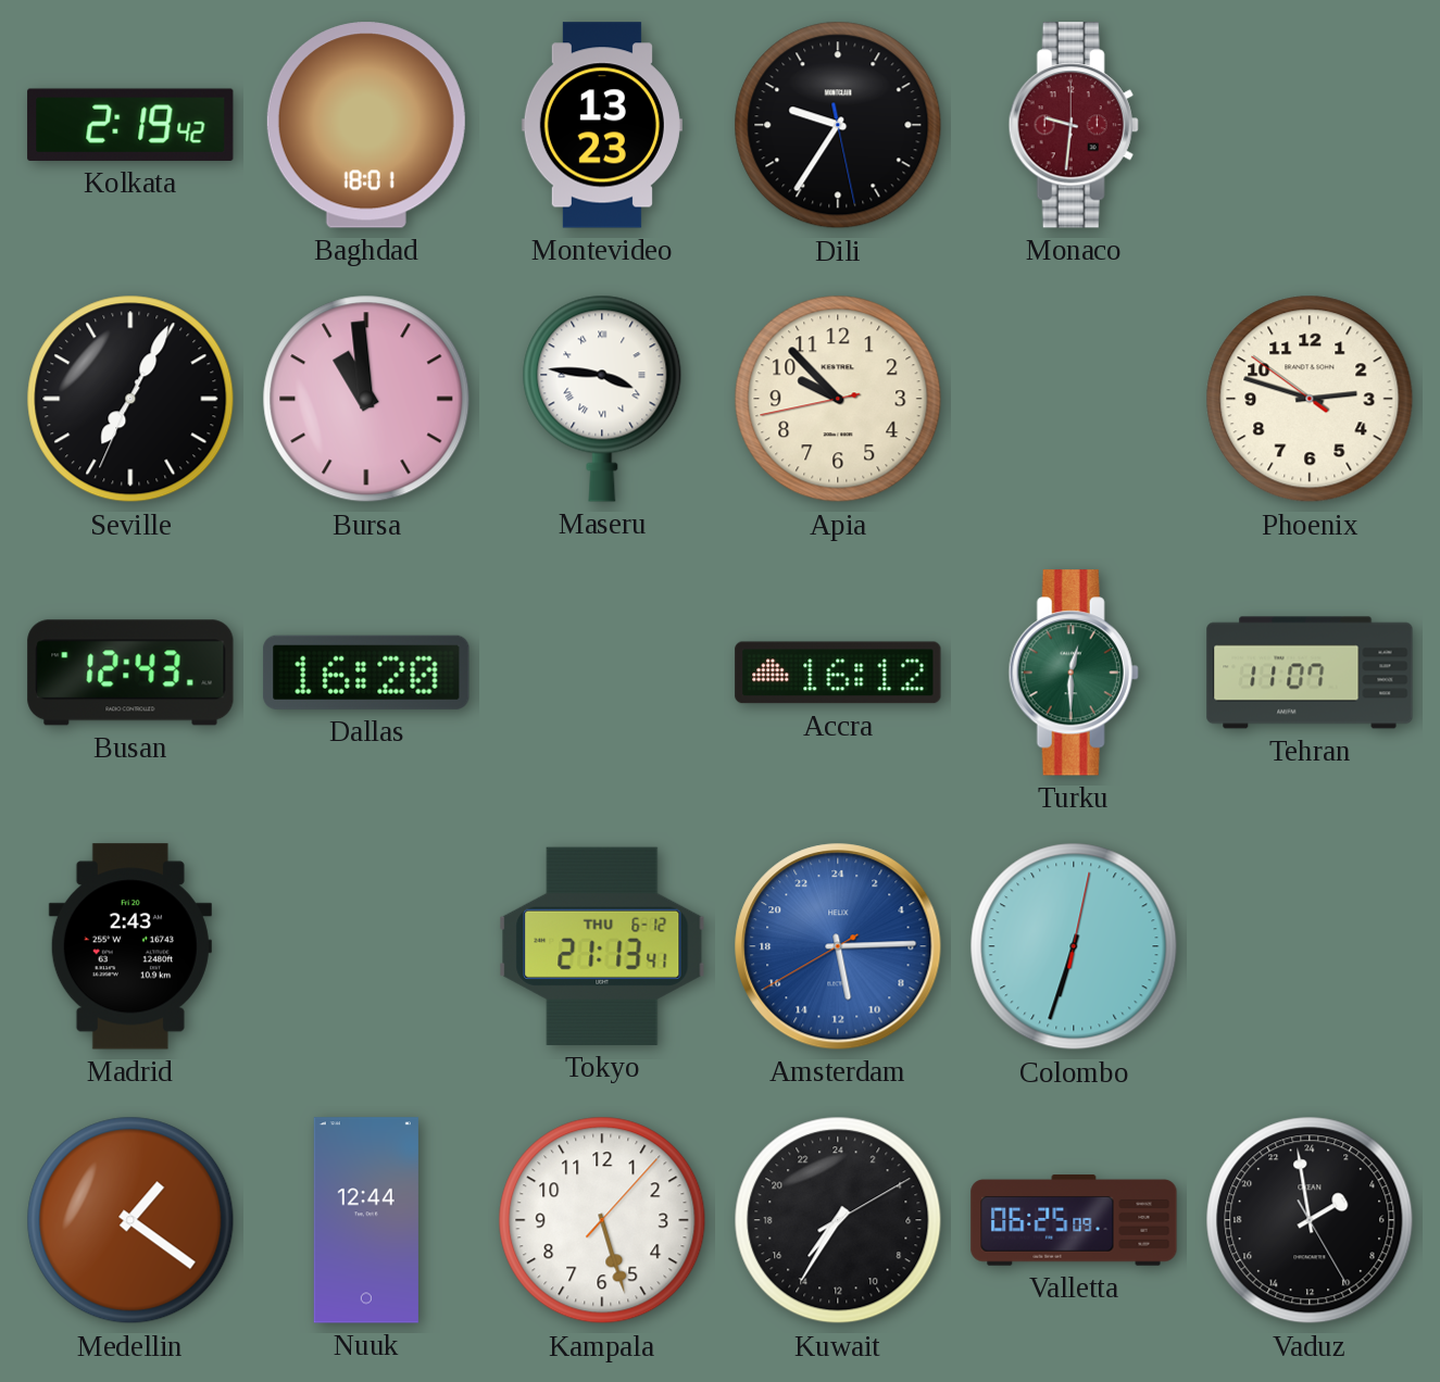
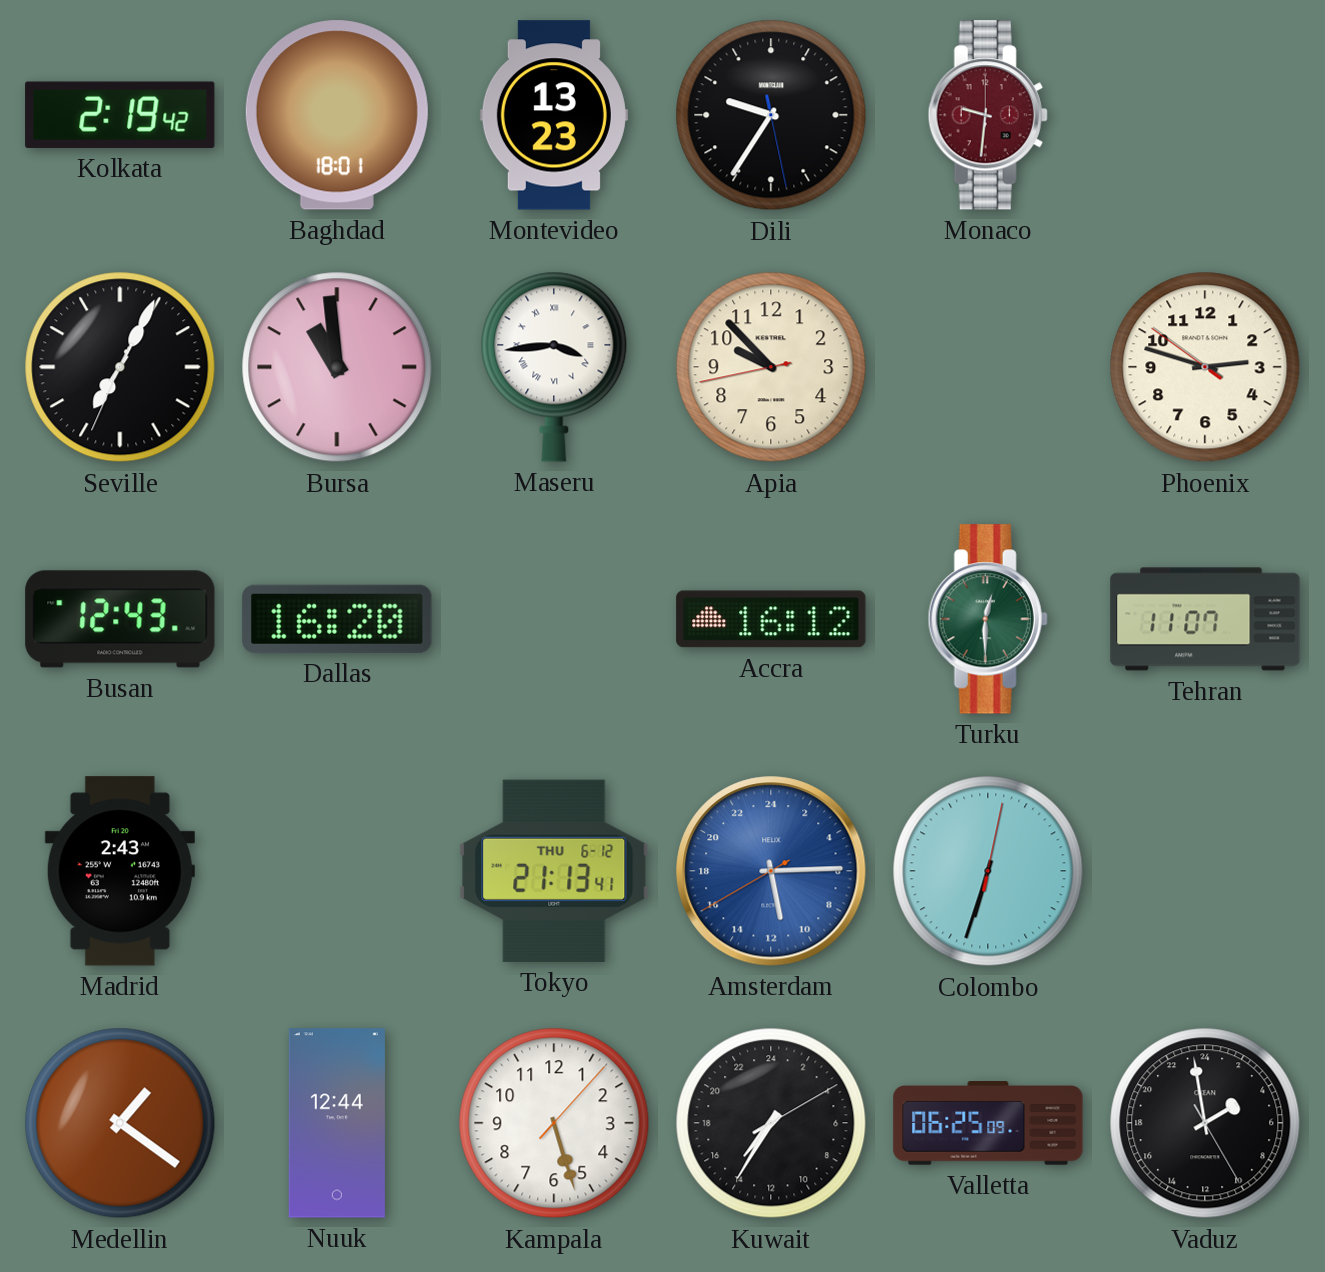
Maseru: 3:46 -> 3:44
